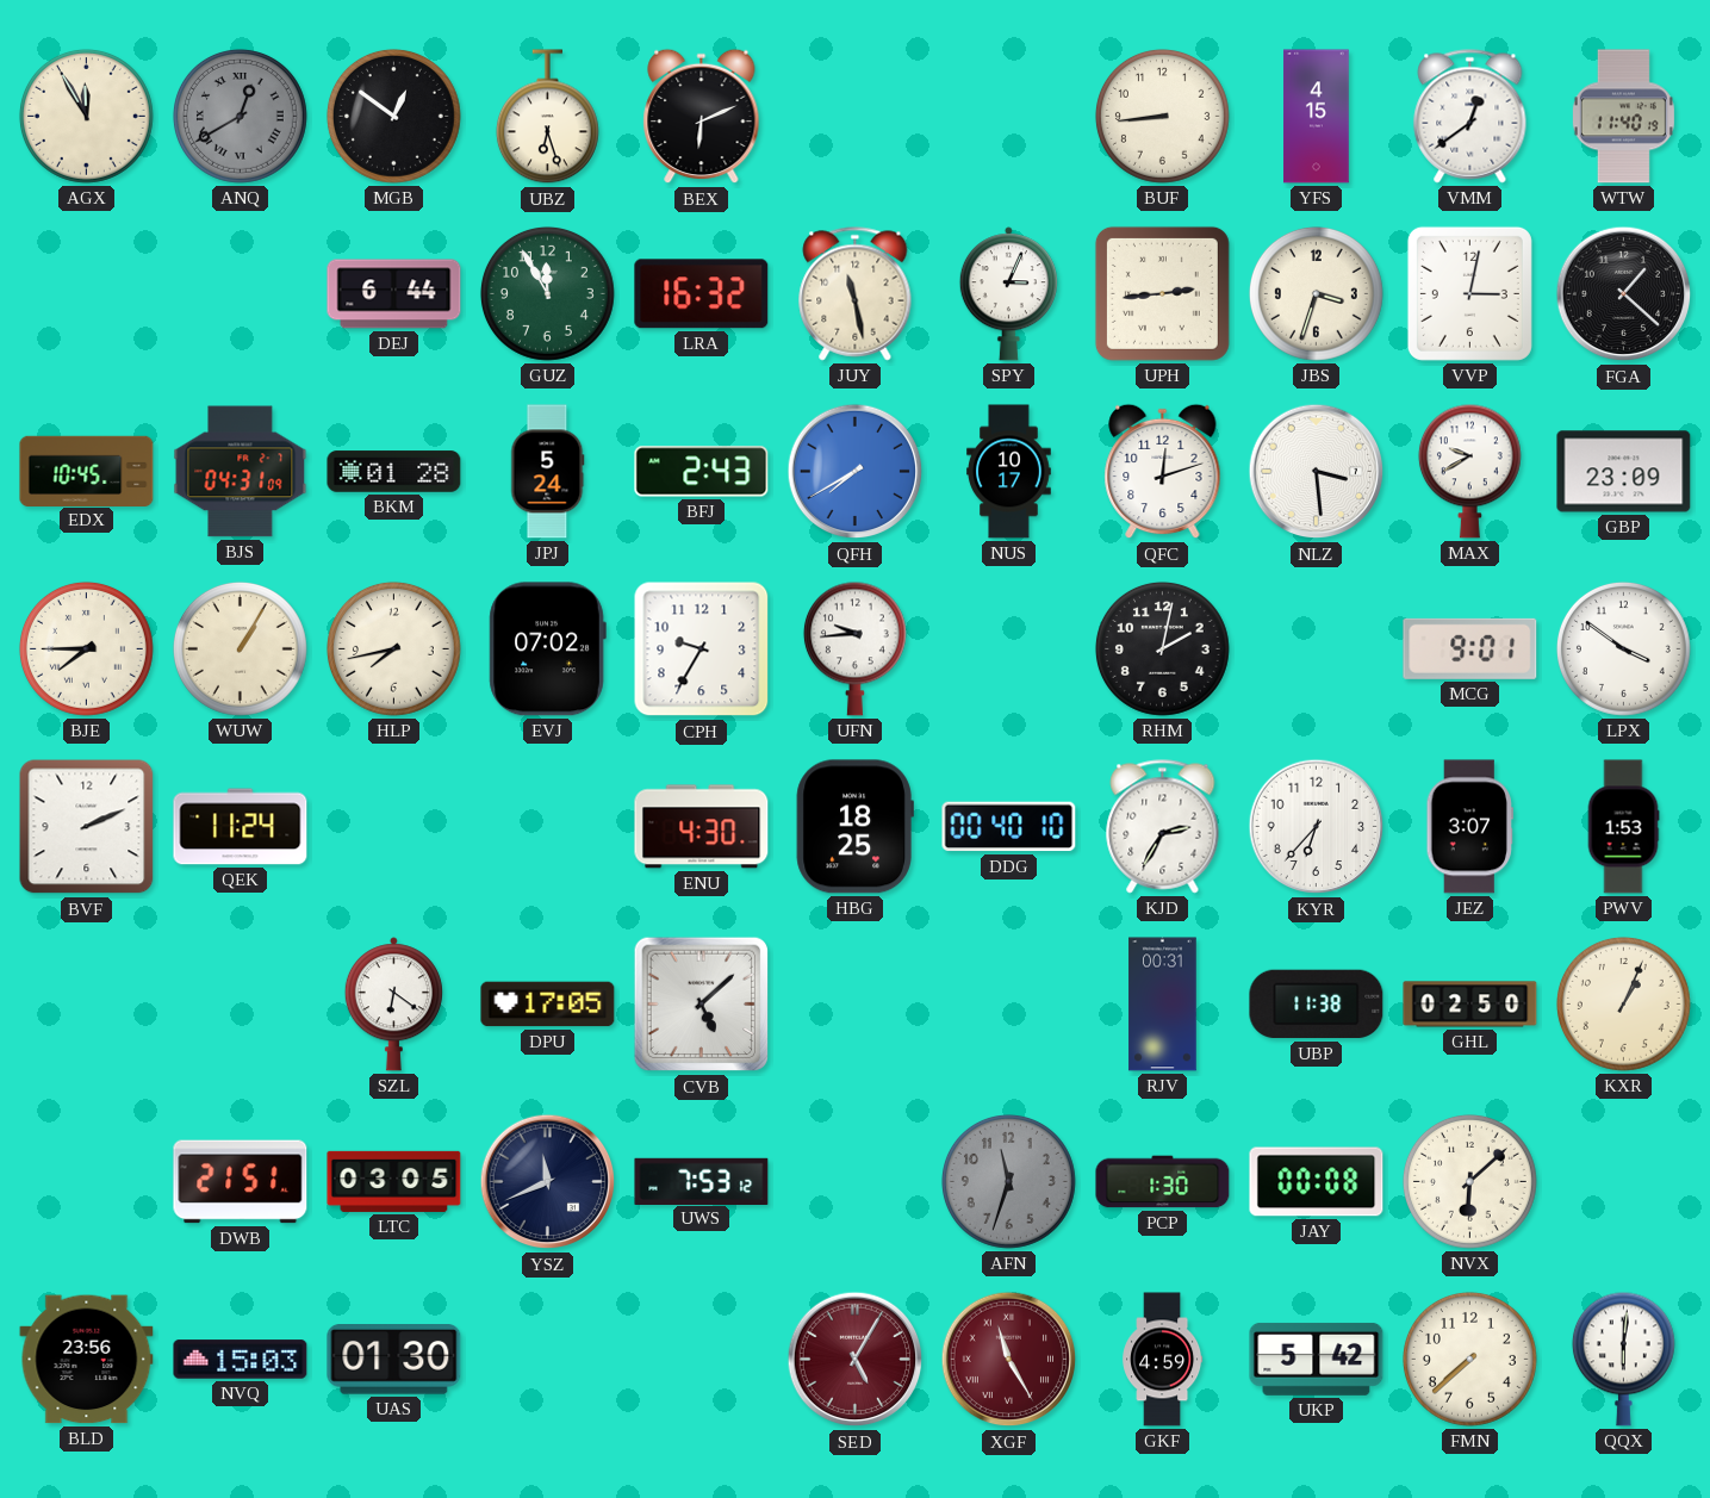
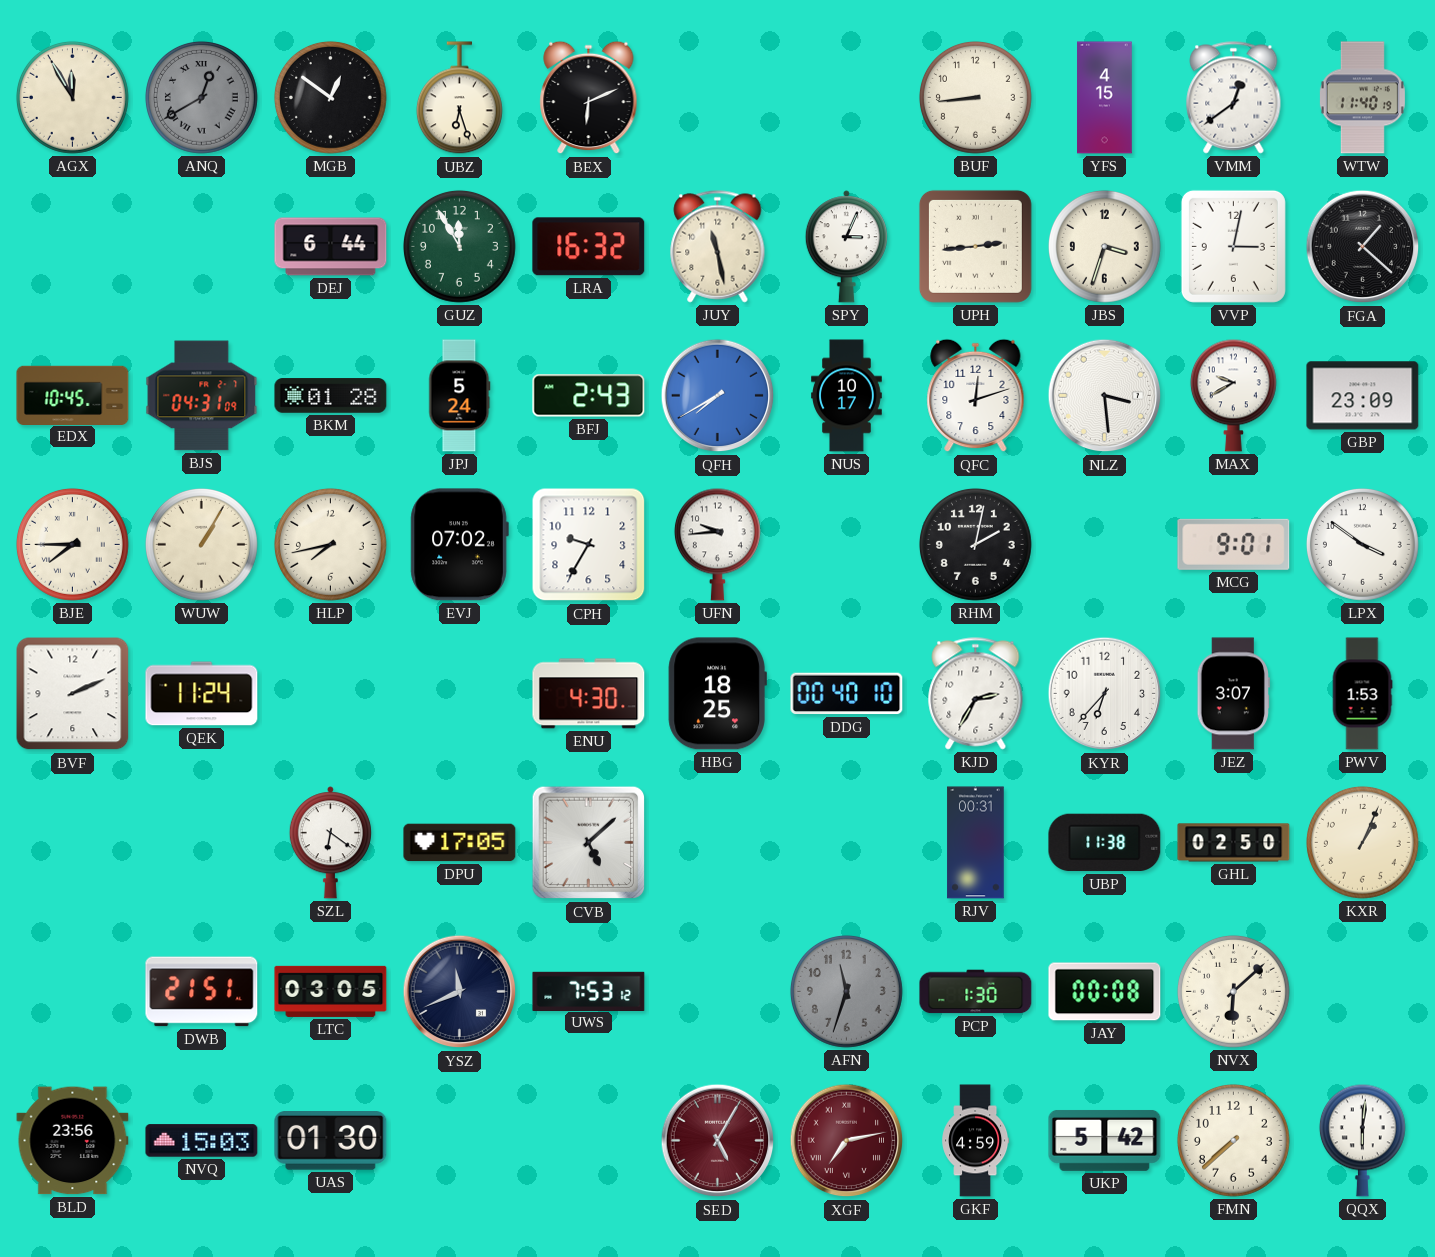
XGF: 11:25 -> 7:13
